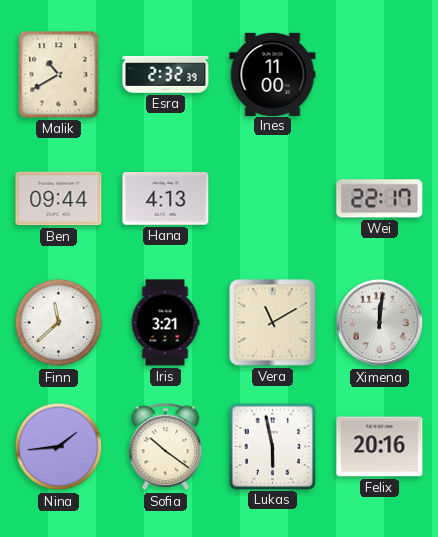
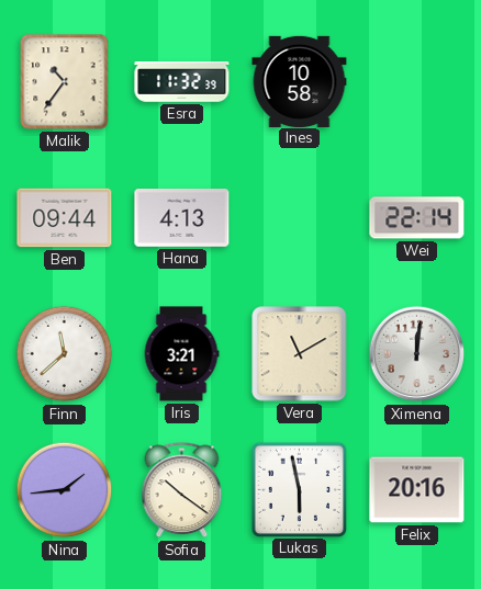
Malik: 10:40 -> 10:36
Esra: 2:32 -> 11:32
Ines: 11:00 -> 10:58
Wei: 22:17 -> 22:14
